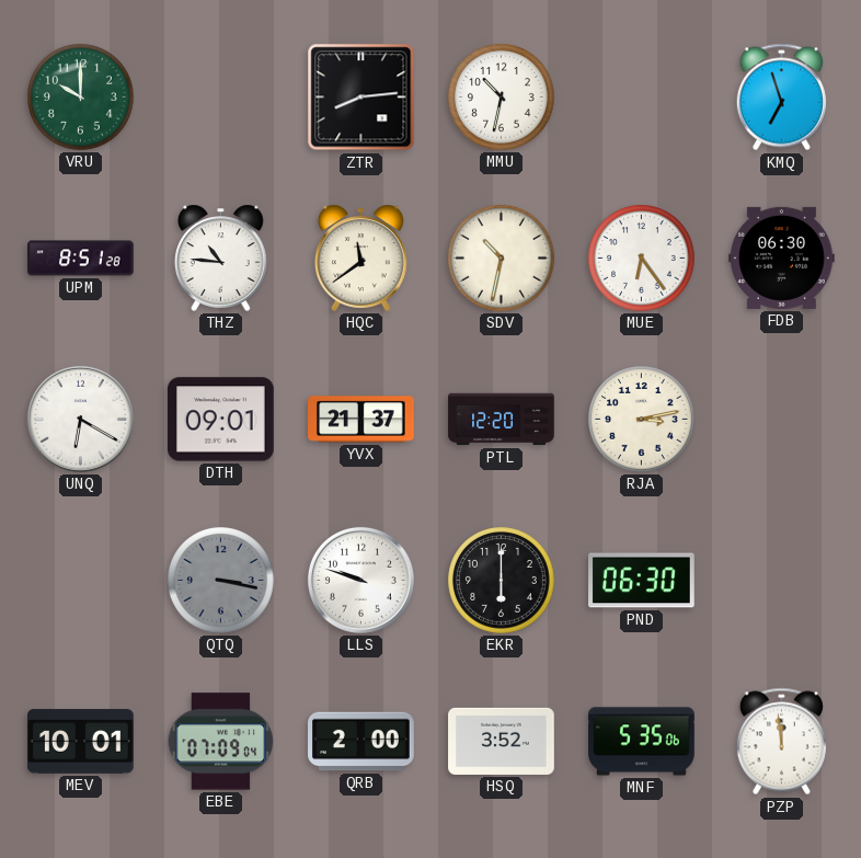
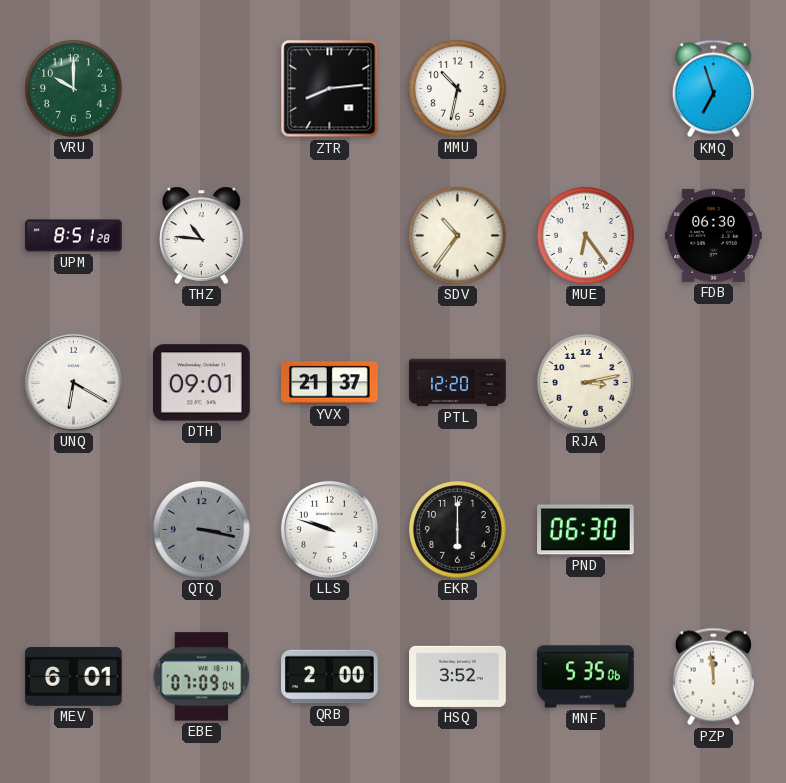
HQC: 11:39 -> none
SDV: 10:32 -> 10:36
MEV: 10:01 -> 6:01
